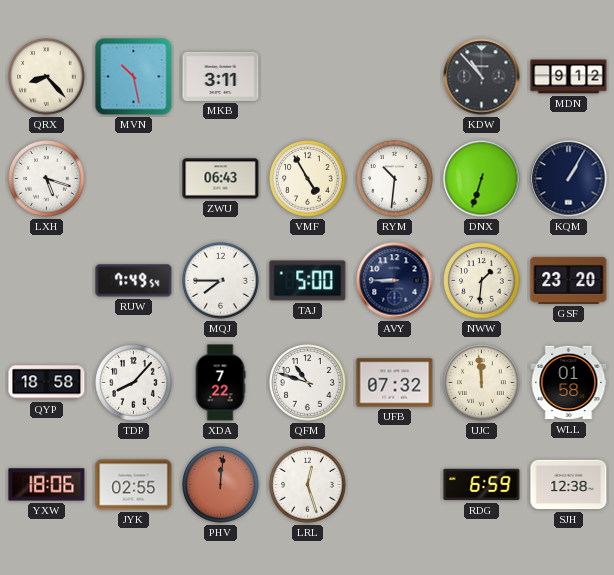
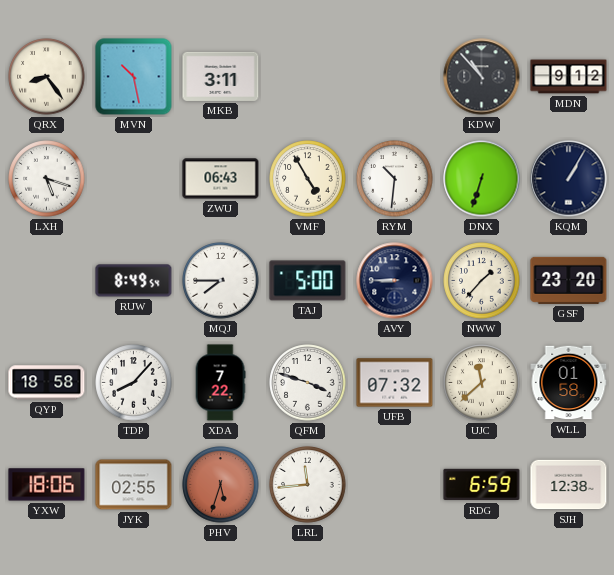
QRX: 8:23 -> 8:24
RUW: 7:49 -> 8:49
NWW: 1:31 -> 1:37
QFM: 10:48 -> 3:48
UJC: 11:59 -> 11:38
PHV: 12:01 -> 5:33
LRL: 12:27 -> 11:44
